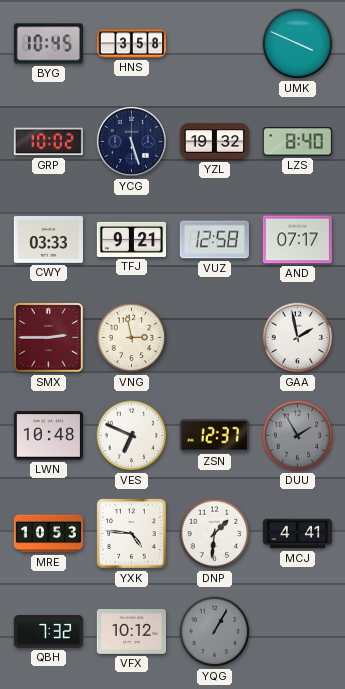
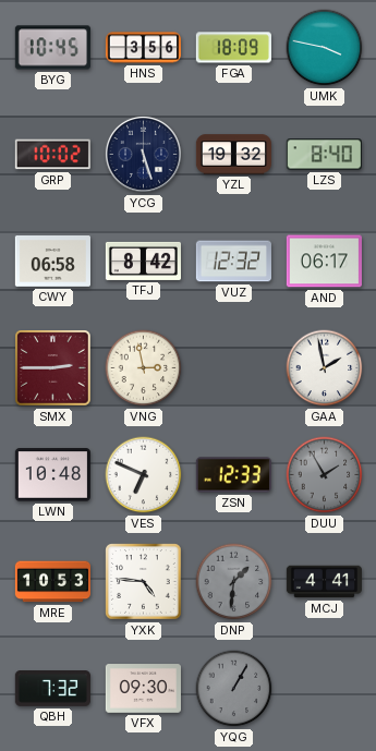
HNS: 3:58 -> 3:56
FGA: none -> 18:09
UMK: 3:49 -> 3:47
CWY: 03:33 -> 06:58
TFJ: 9:21 -> 8:42
VUZ: 12:58 -> 12:32
AND: 07:17 -> 06:17
ZSN: 12:37 -> 12:33
DNP dial: white -> grey
VFX: 10:12 -> 09:30
